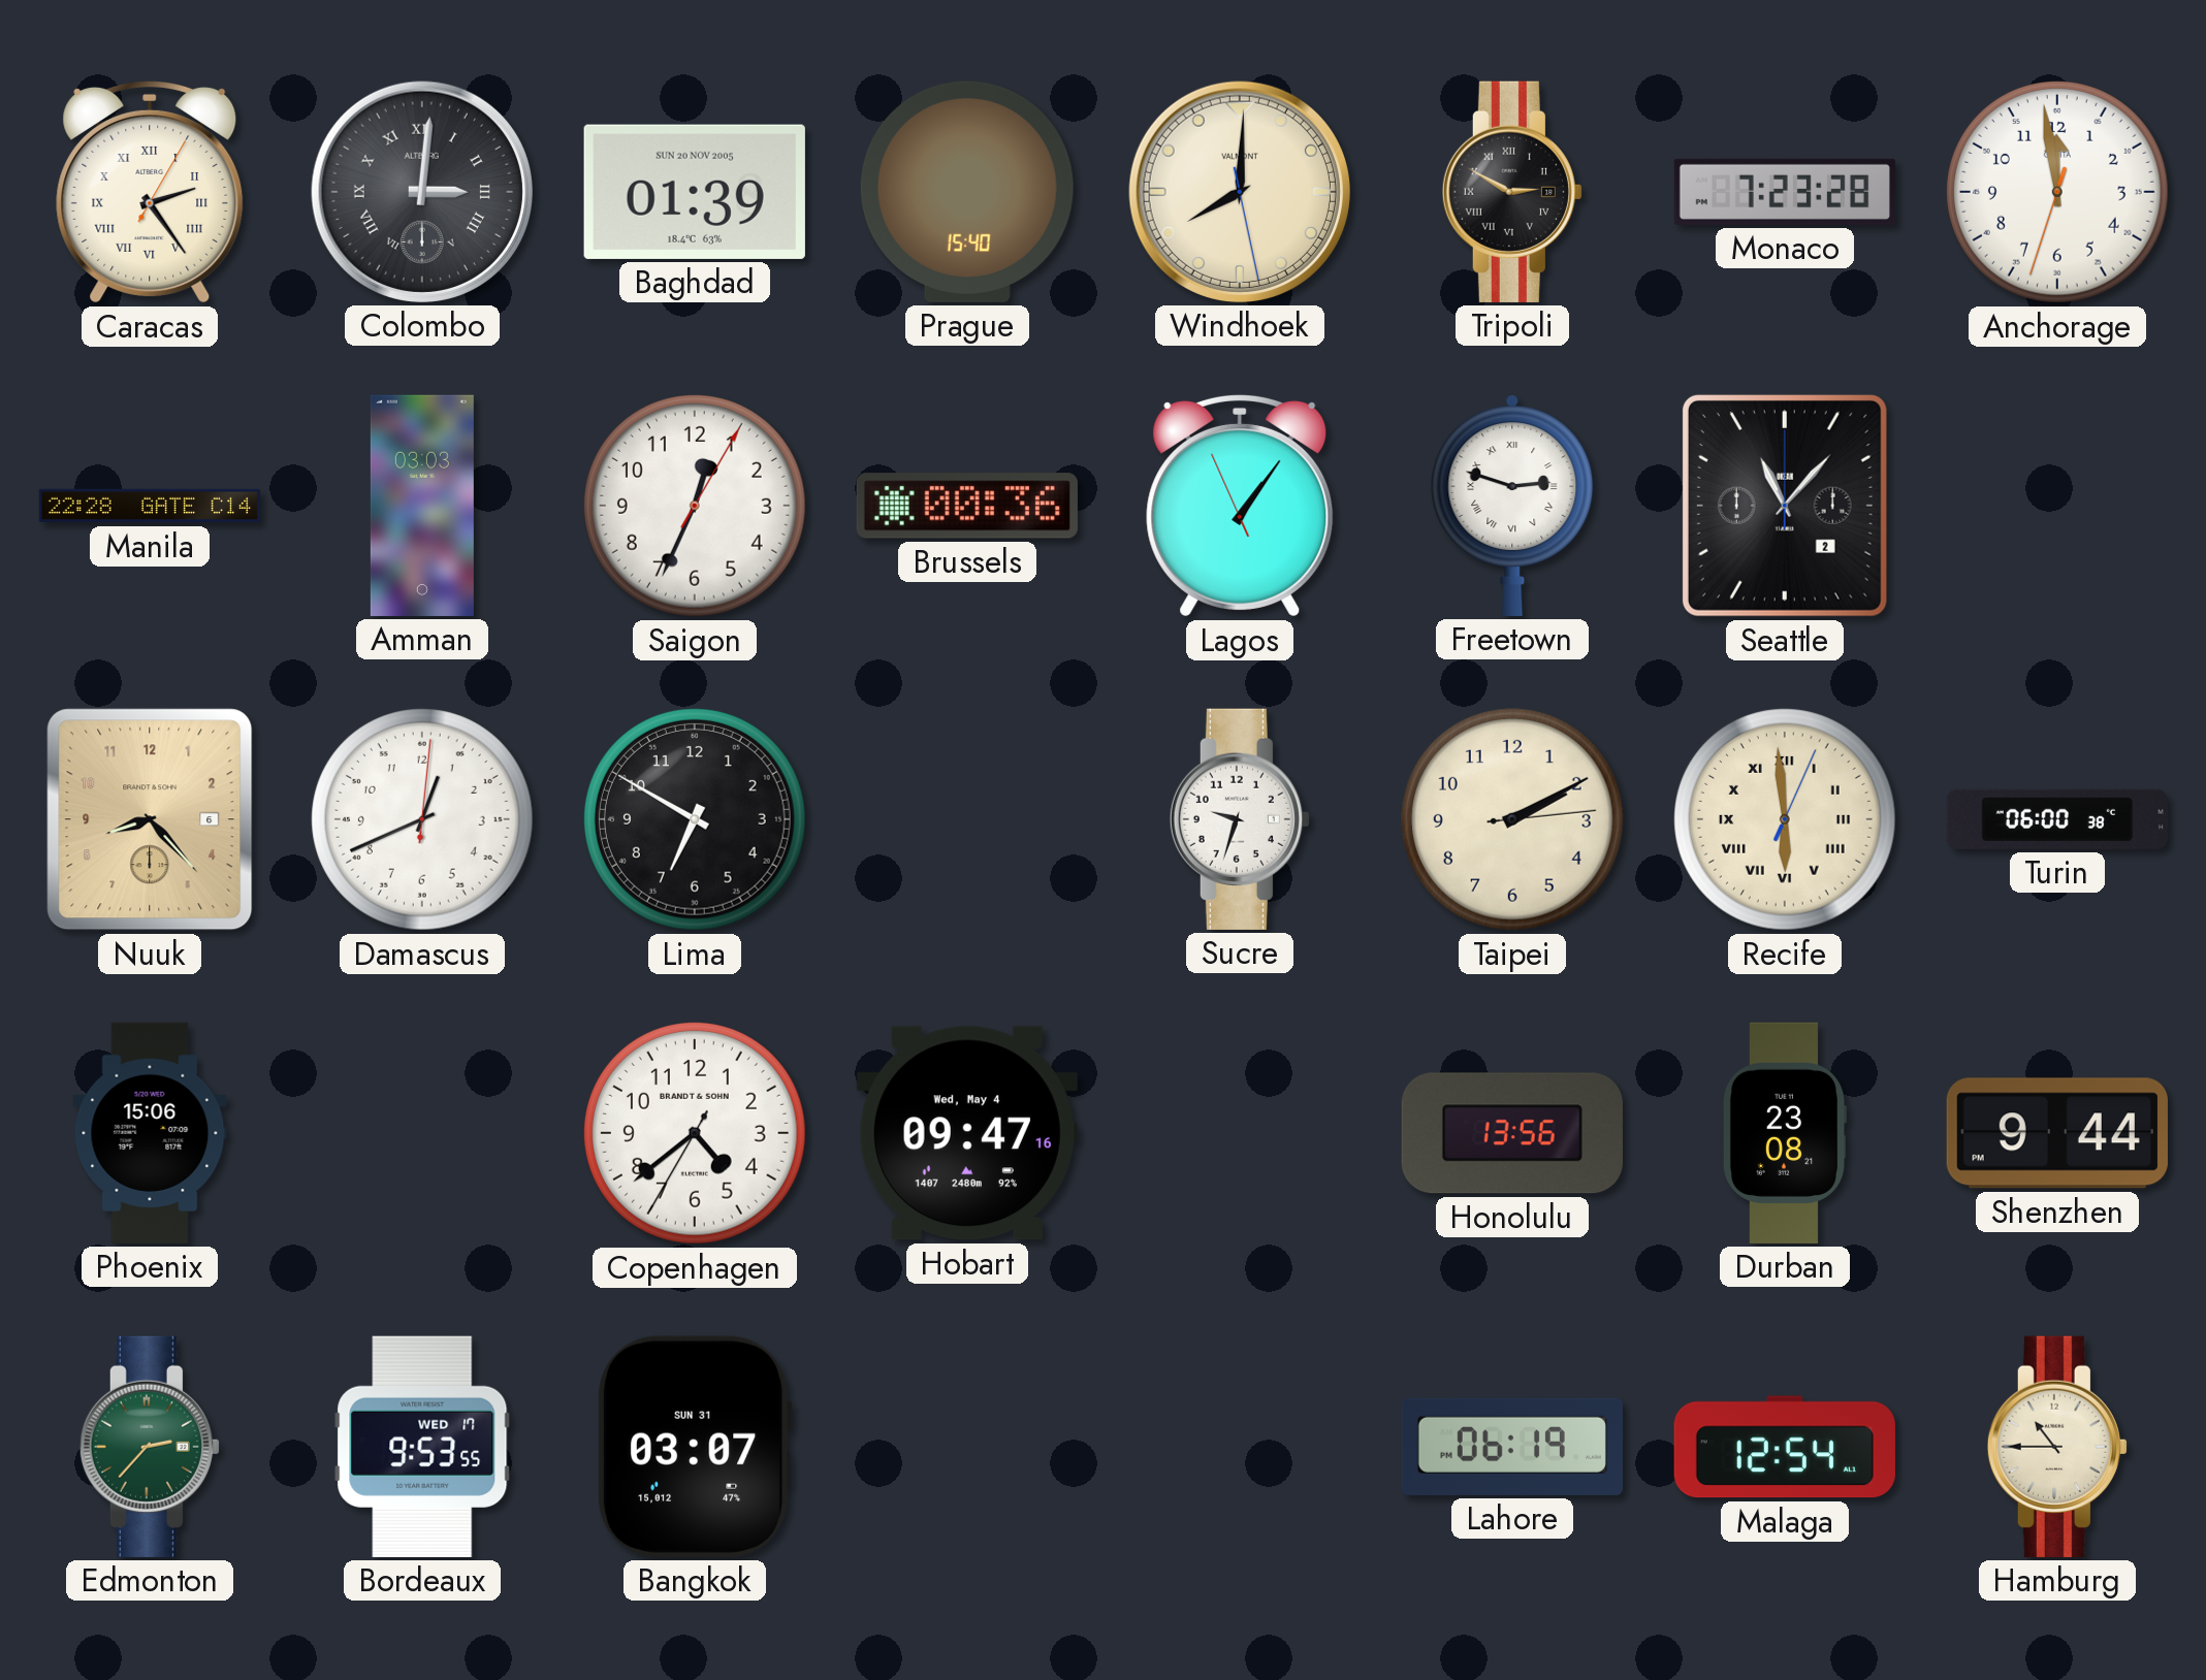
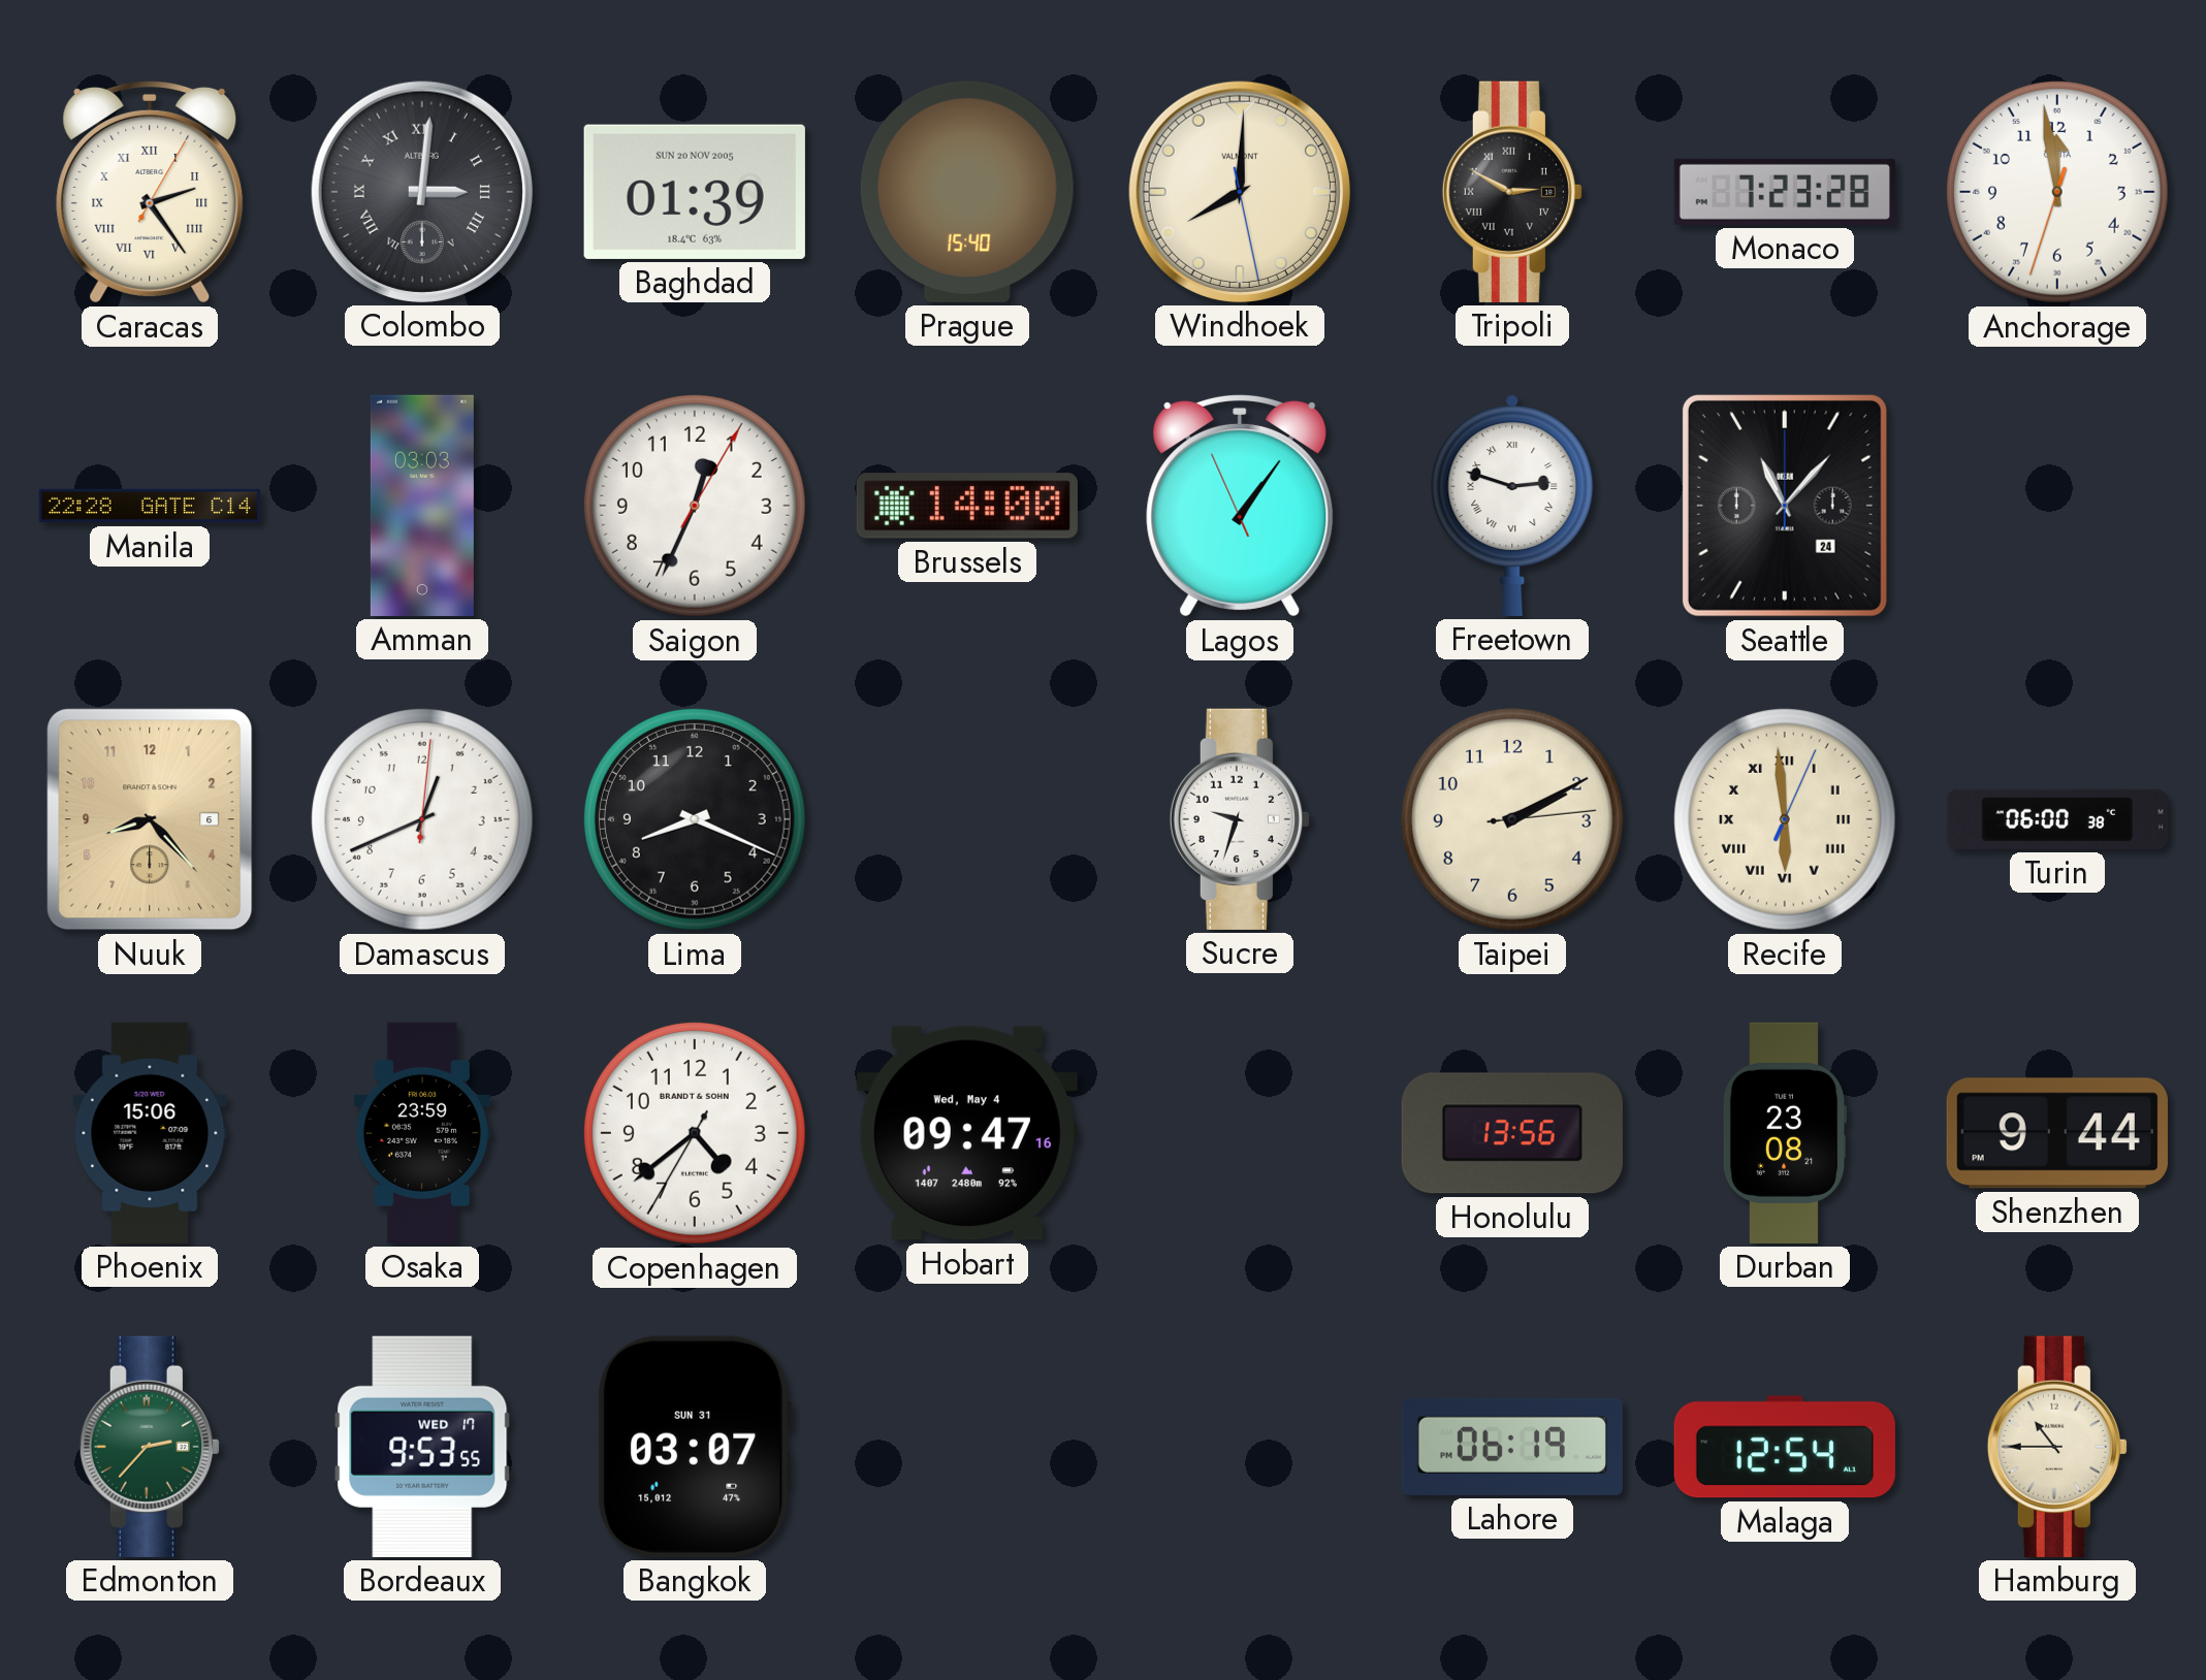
Brussels: 00:36 -> 14:00
Seattle date: 2 -> 24
Lima: 6:50 -> 8:19
Osaka: none -> 23:59
